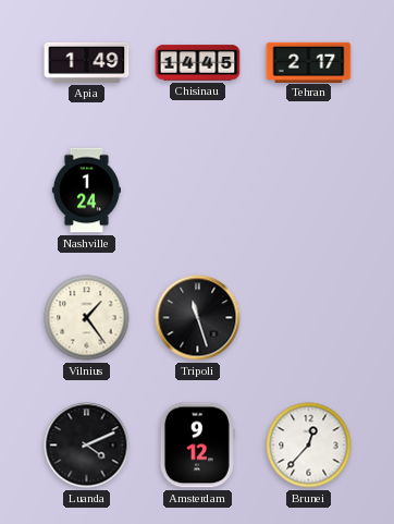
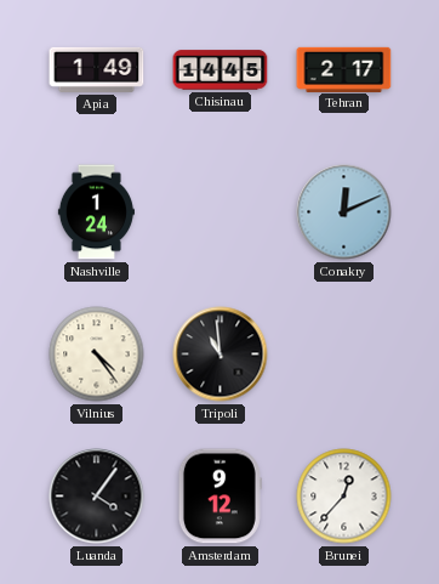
Conakry: none -> 12:11
Vilnius: 1:24 -> 4:24
Tripoli: 11:27 -> 10:59
Luanda: 4:11 -> 4:06
